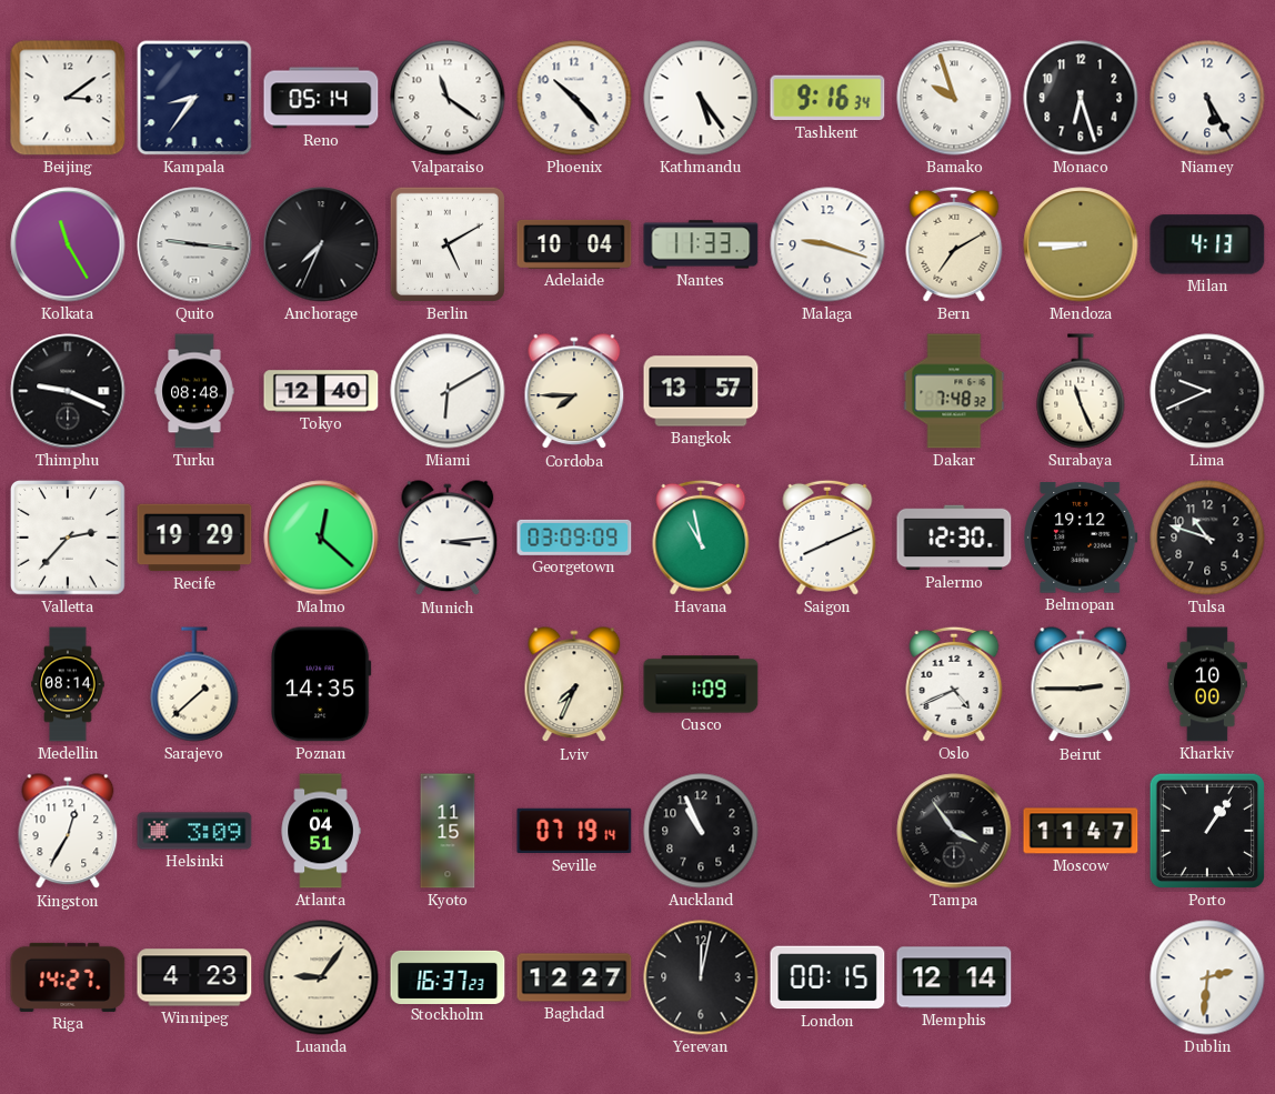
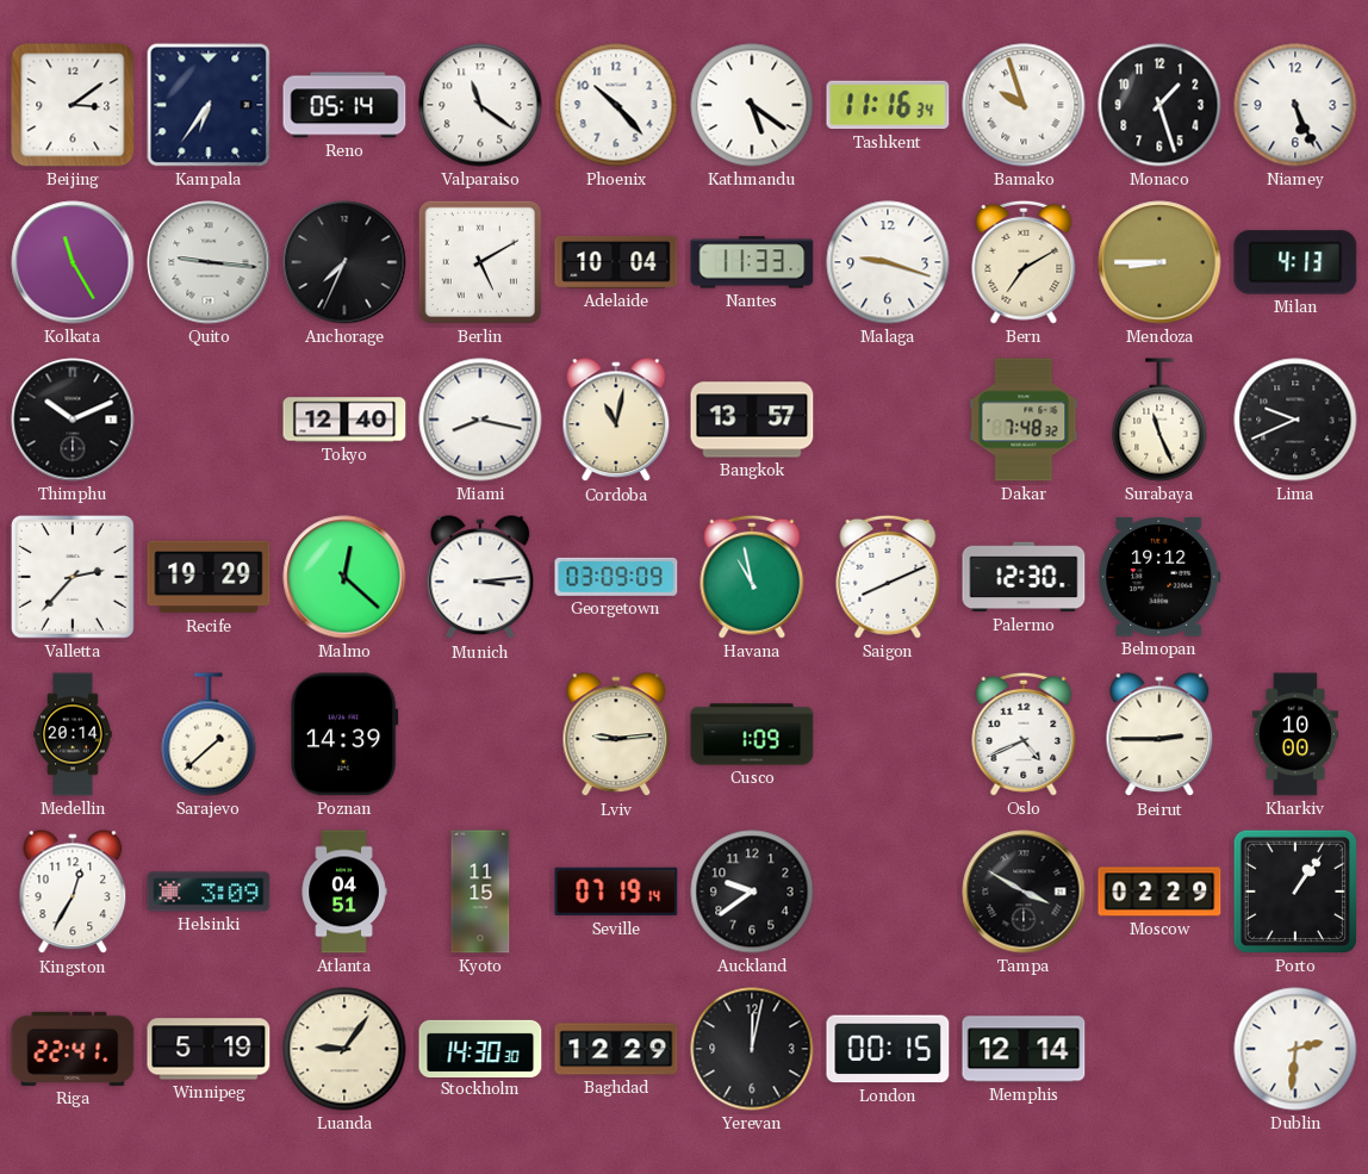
Kampala: 8:36 -> 6:36
Kathmandu: 5:24 -> 5:21
Tashkent: 9:16 -> 11:16
Monaco: 6:27 -> 1:27
Niamey: 5:25 -> 5:26
Thimphu: 9:19 -> 10:11
Turku: 08:48 -> none
Miami: 6:10 -> 8:17
Cordoba: 7:45 -> 11:02
Tulsa: 10:48 -> none
Medellin: 08:14 -> 20:14
Poznan: 14:35 -> 14:39
Lviv: 7:34 -> 9:14
Auckland: 10:56 -> 9:39
Tampa: 3:54 -> 3:50
Moscow: 11:47 -> 02:29
Riga: 14:27 -> 22:41
Winnipeg: 4:23 -> 5:19
Stockholm: 16:37 -> 14:30
Baghdad: 12:27 -> 12:29
